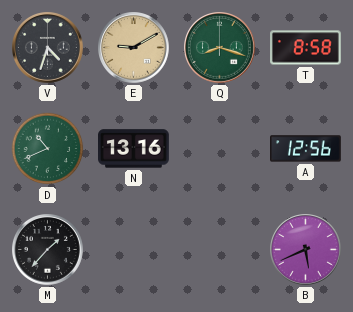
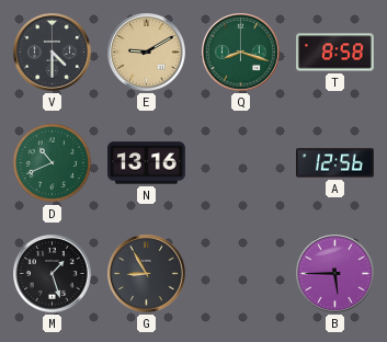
V: 4:33 -> 4:30
M: 1:37 -> 1:27
G: none -> 8:55
B: 5:41 -> 5:45
